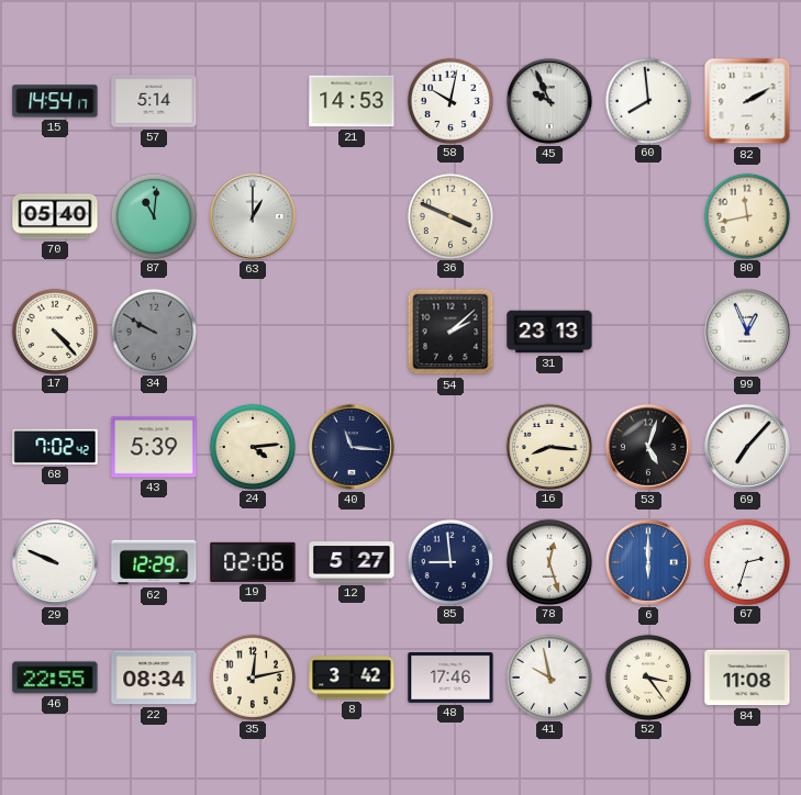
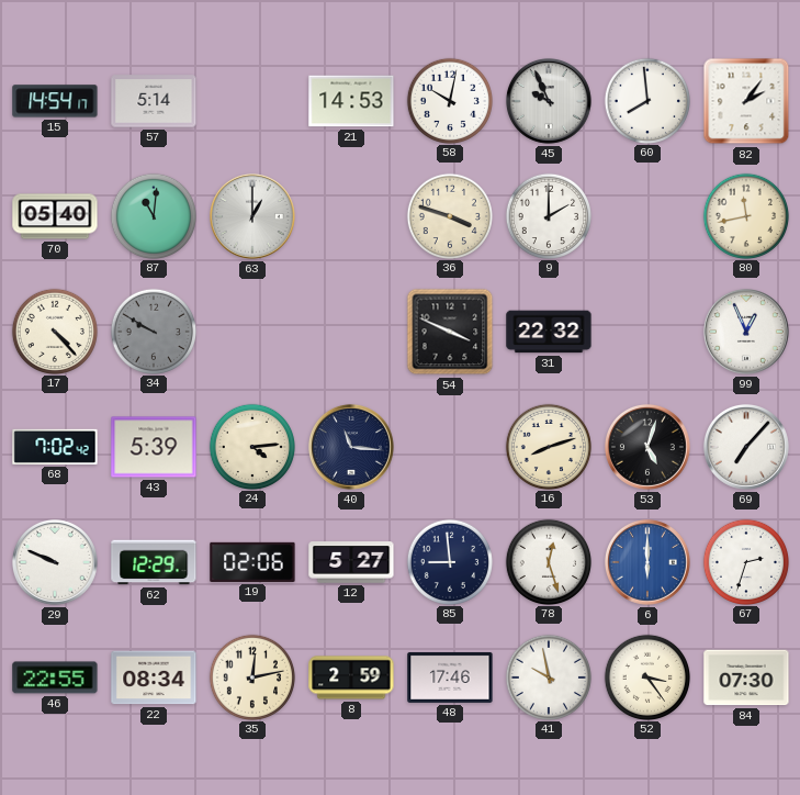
82: 2:10 -> 2:06
36: 3:49 -> 3:48
9: none -> 2:00
54: 2:08 -> 3:49
31: 23:13 -> 22:32
16: 8:16 -> 8:12
8: 3:42 -> 2:59
84: 11:08 -> 07:30
